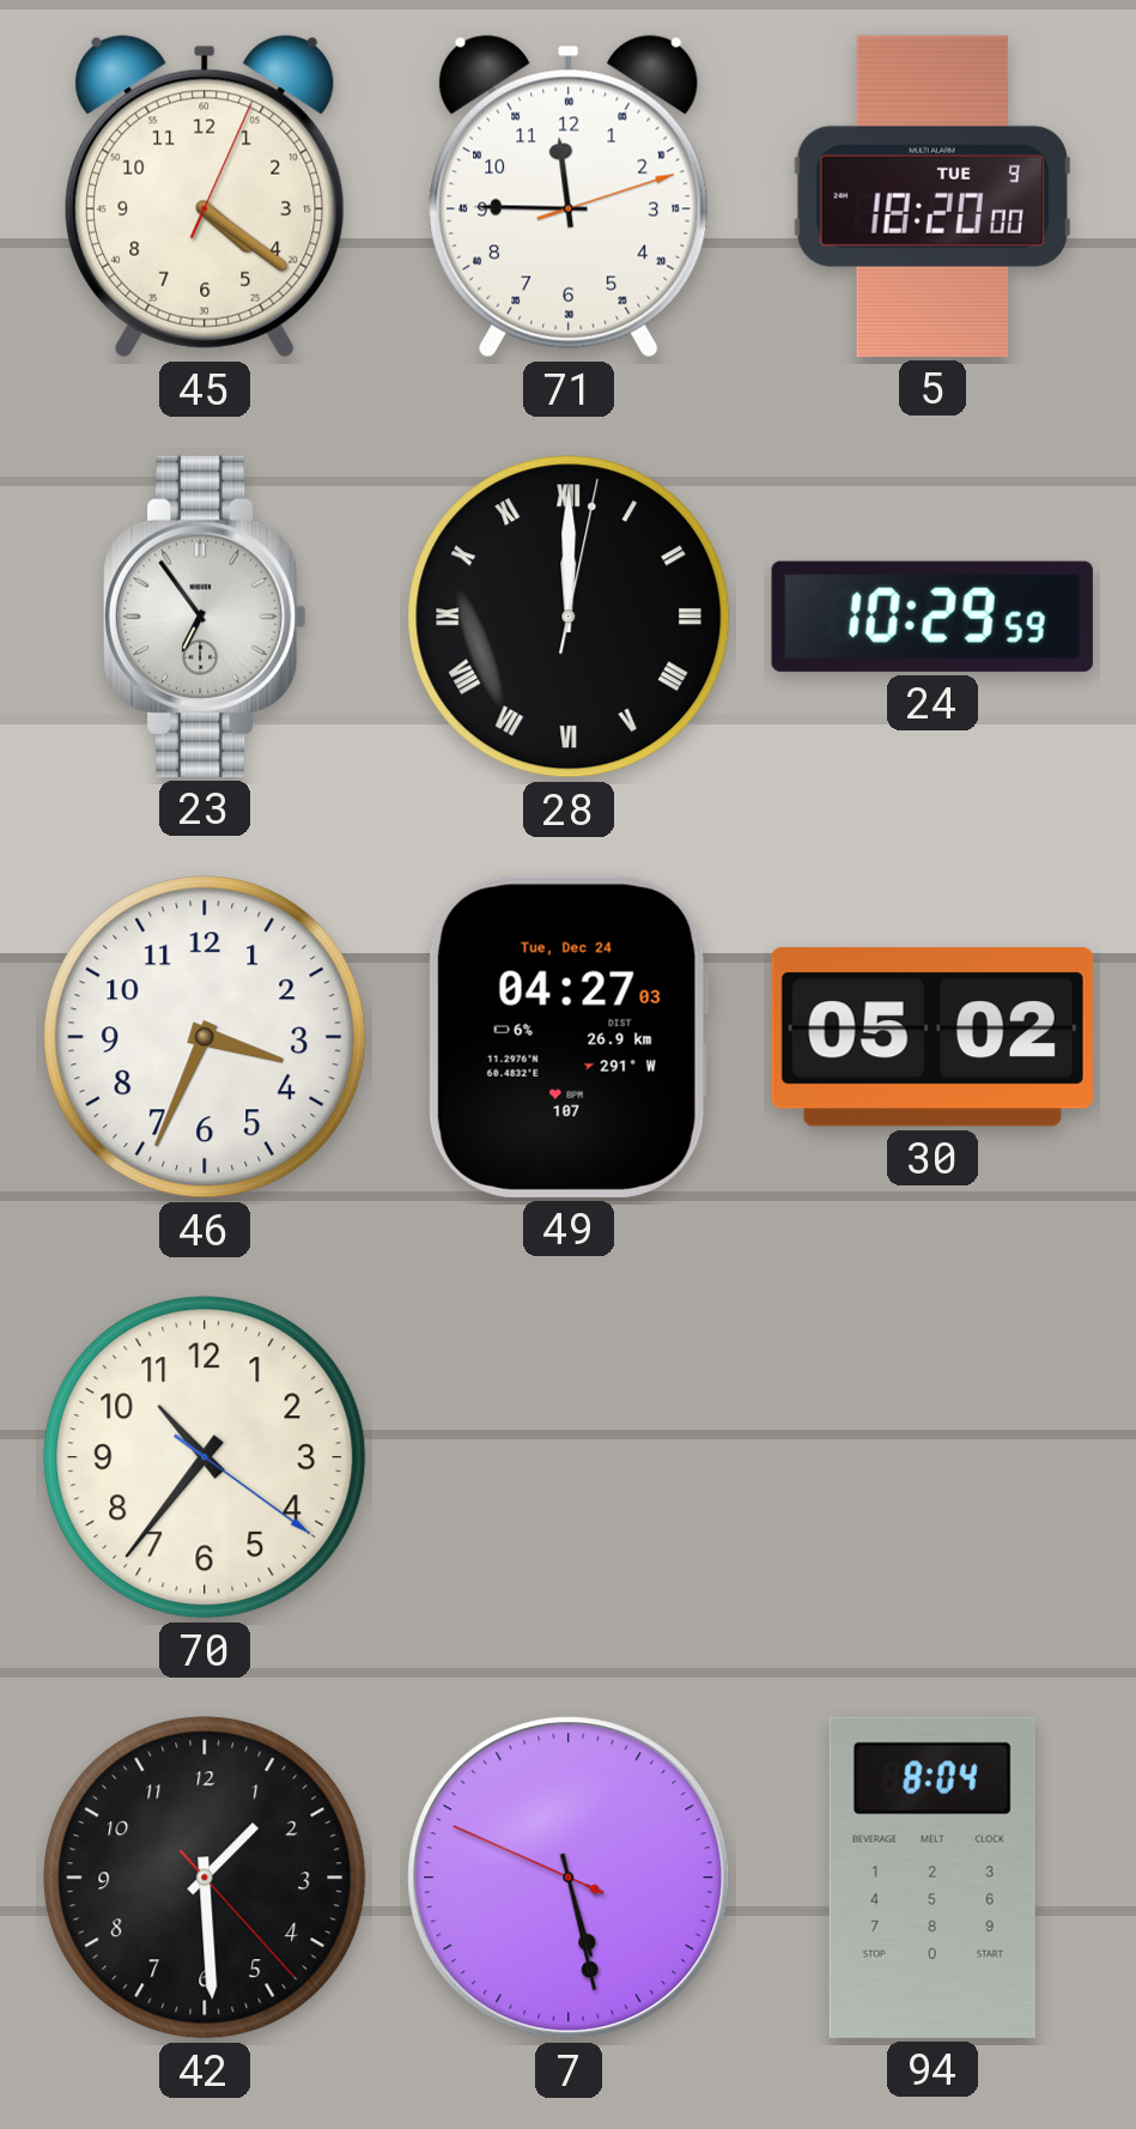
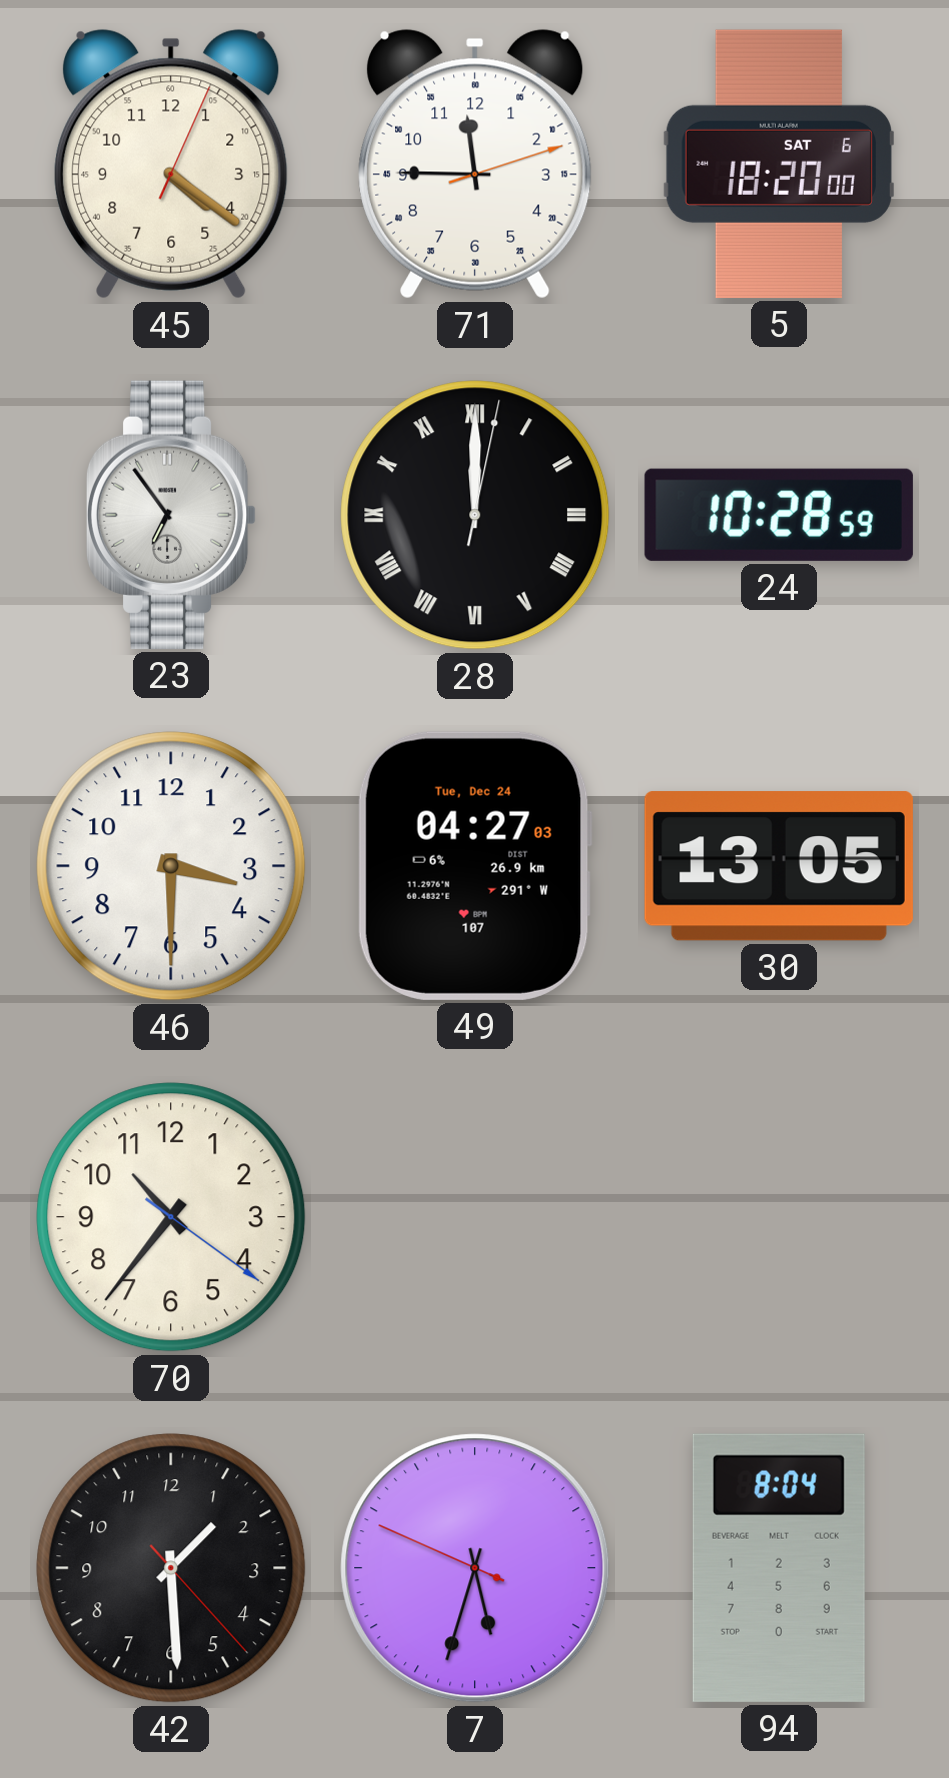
5 date: TUE 9 -> SAT 6
24: 10:29 -> 10:28
46: 3:34 -> 3:30
30: 05:02 -> 13:05
7: 5:27 -> 5:32
